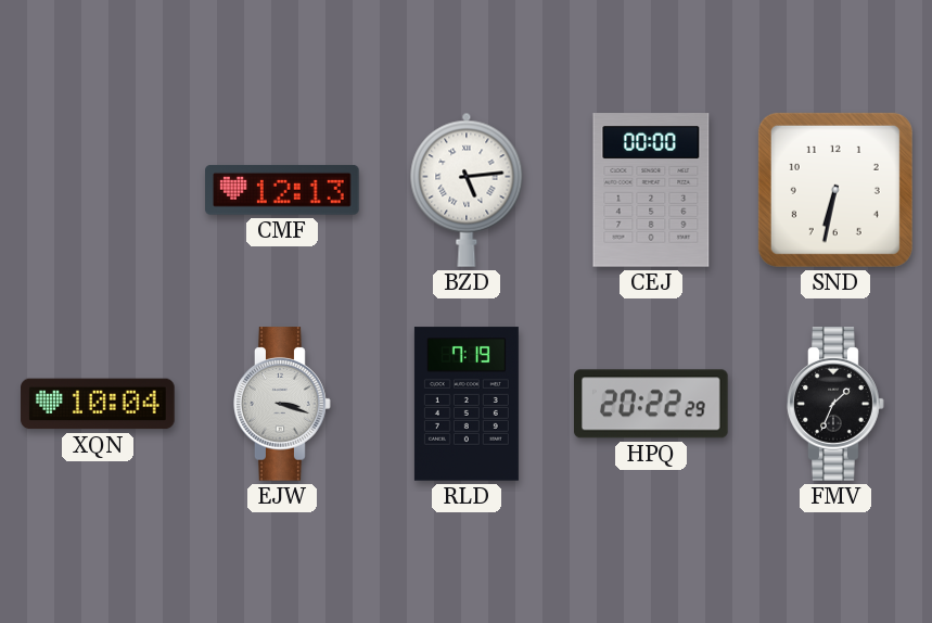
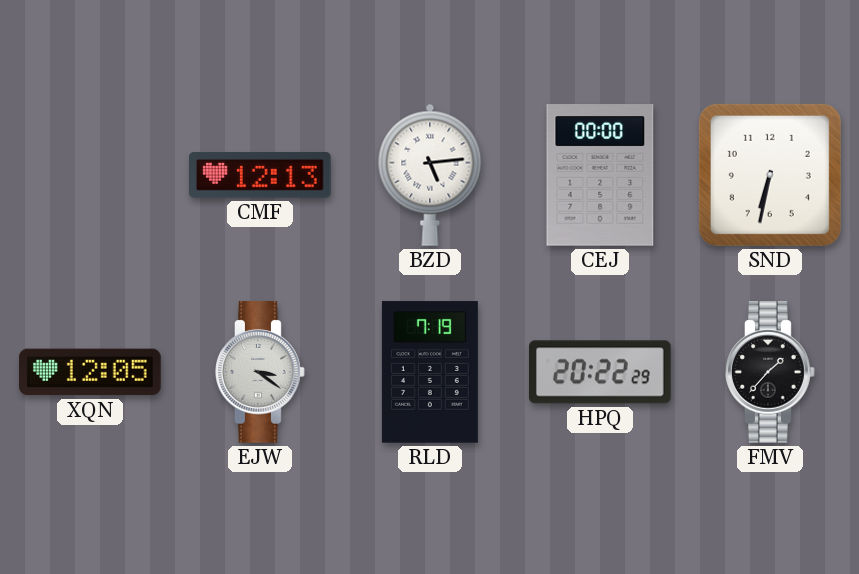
XQN: 10:04 -> 12:05
EJW: 3:18 -> 3:21
FMV: 1:34 -> 1:37
